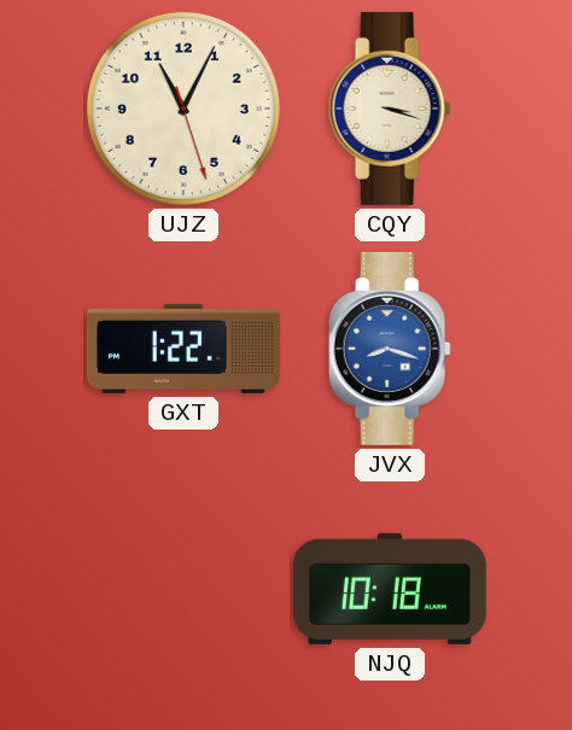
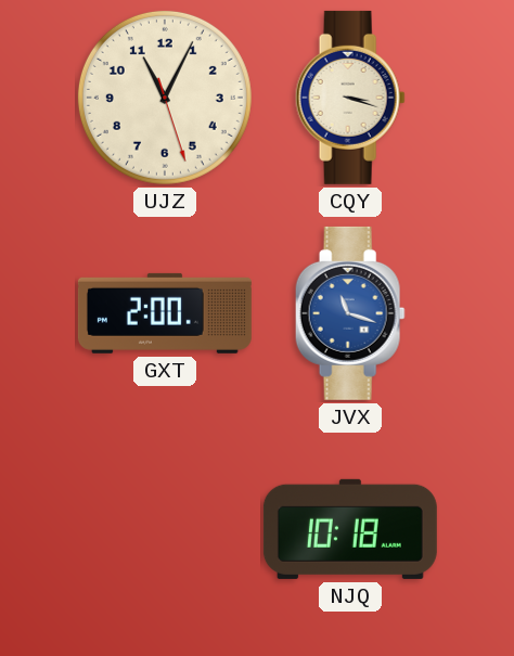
GXT: 1:22 -> 2:00
JVX: 8:18 -> 11:18
